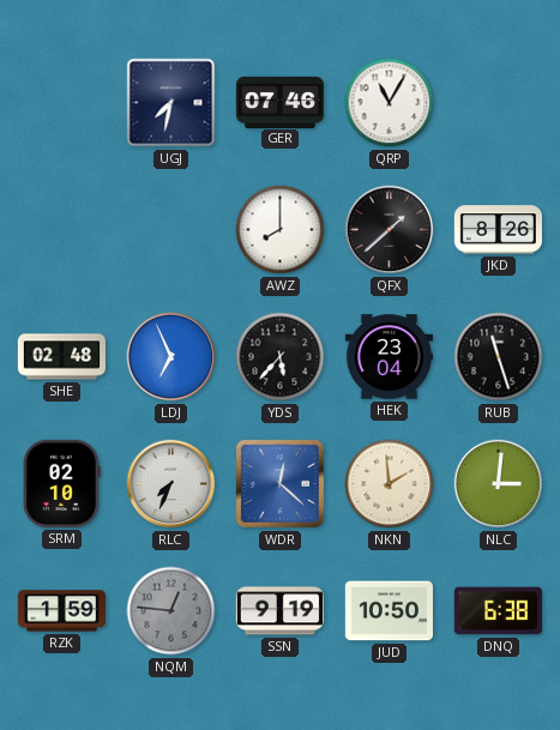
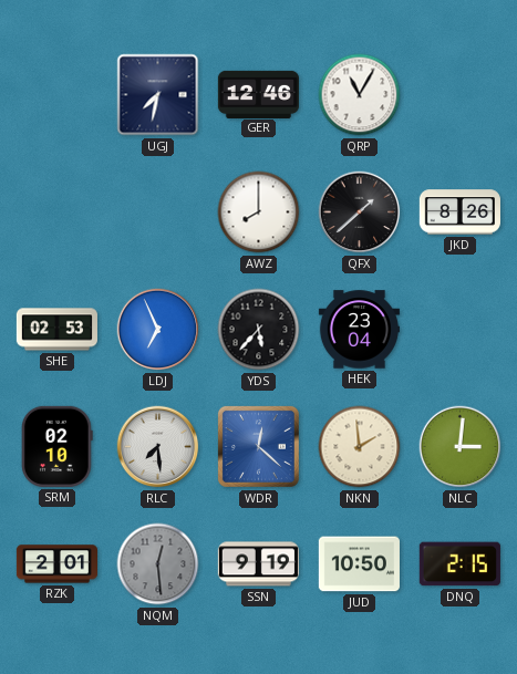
GER: 07:46 -> 12:46
SHE: 02:48 -> 02:53
RUB: 11:27 -> none
RLC: 7:34 -> 7:29
RZK: 1:59 -> 2:01
NQM: 12:46 -> 12:29
DNQ: 6:38 -> 2:15
